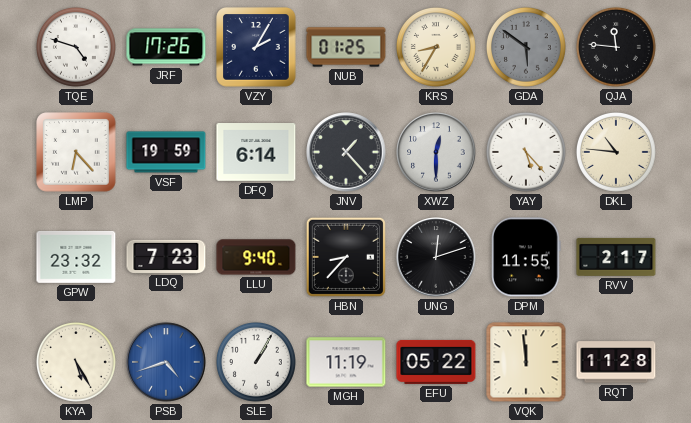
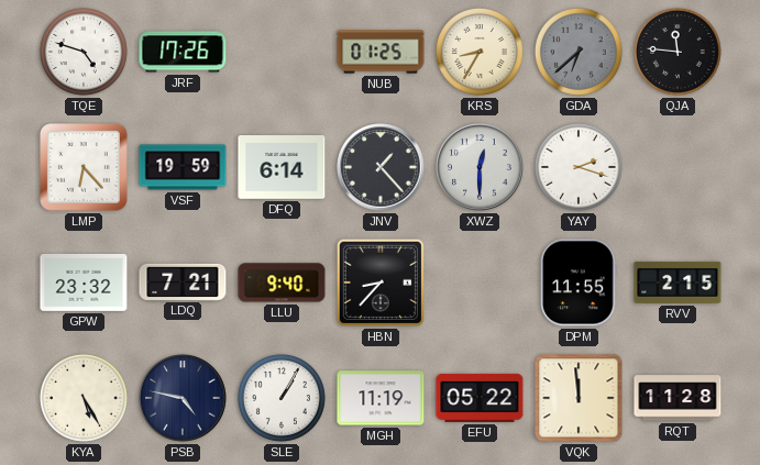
VZY: 2:05 -> none
GDA: 5:51 -> 6:38
YAY: 5:23 -> 2:18
DKL: 10:46 -> none
LDQ: 7:23 -> 7:21
UNG: 12:12 -> none
RVV: 2:17 -> 2:15
PSB: 4:42 -> 4:47
PSB dial: blue -> navy
